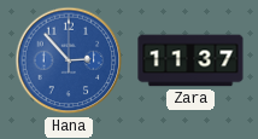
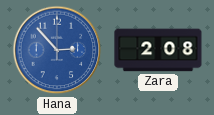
Zara: 11:37 -> 2:08
